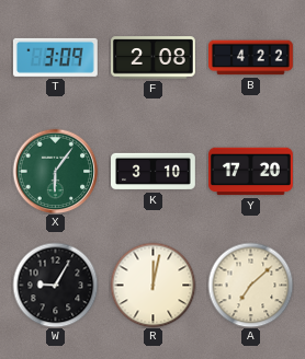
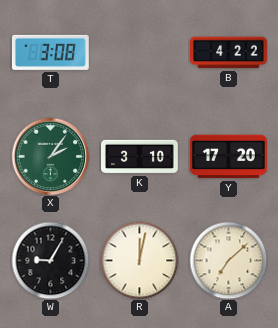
T: 3:09 -> 3:08
F: 2:08 -> none
X: 6:06 -> 2:06
